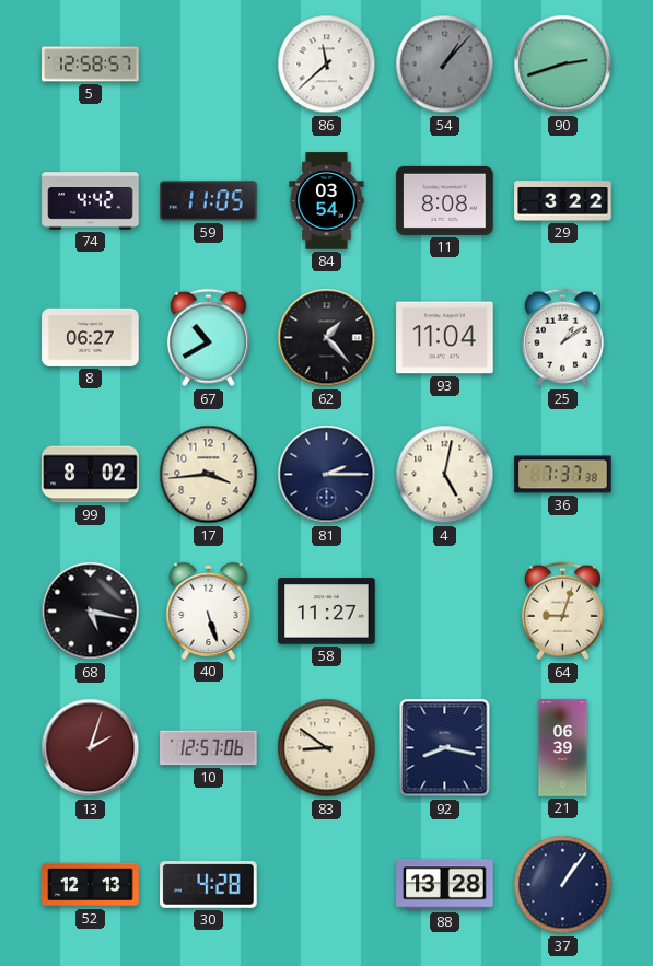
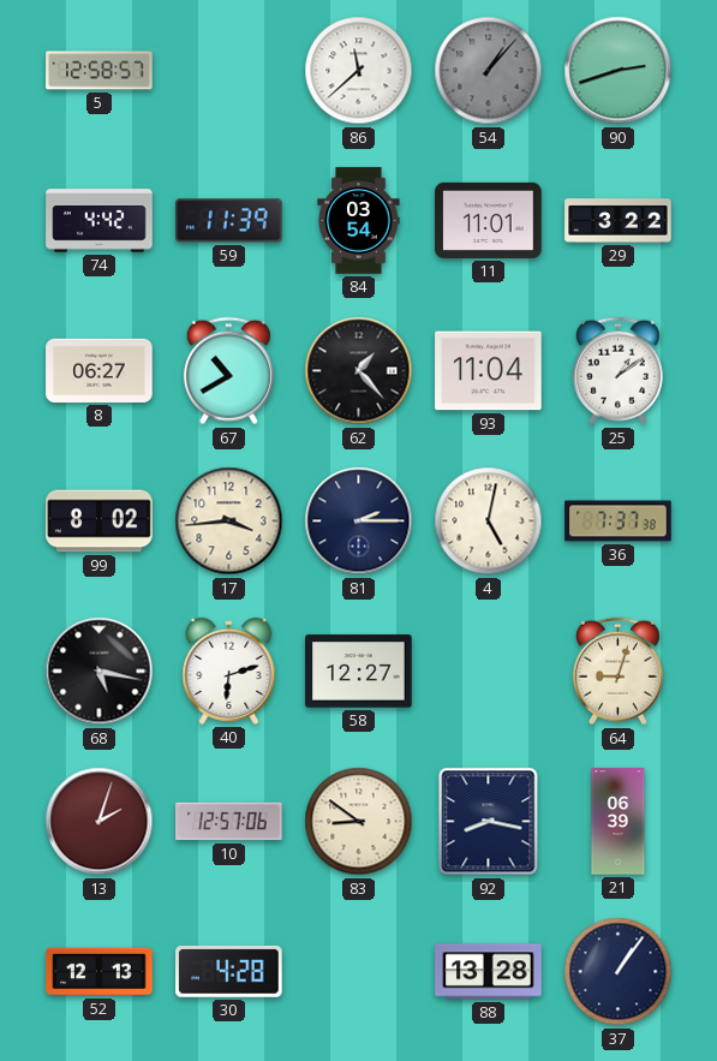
59: 11:05 -> 11:39
11: 8:08 -> 11:01
40: 5:27 -> 6:12
58: 11:27 -> 12:27
